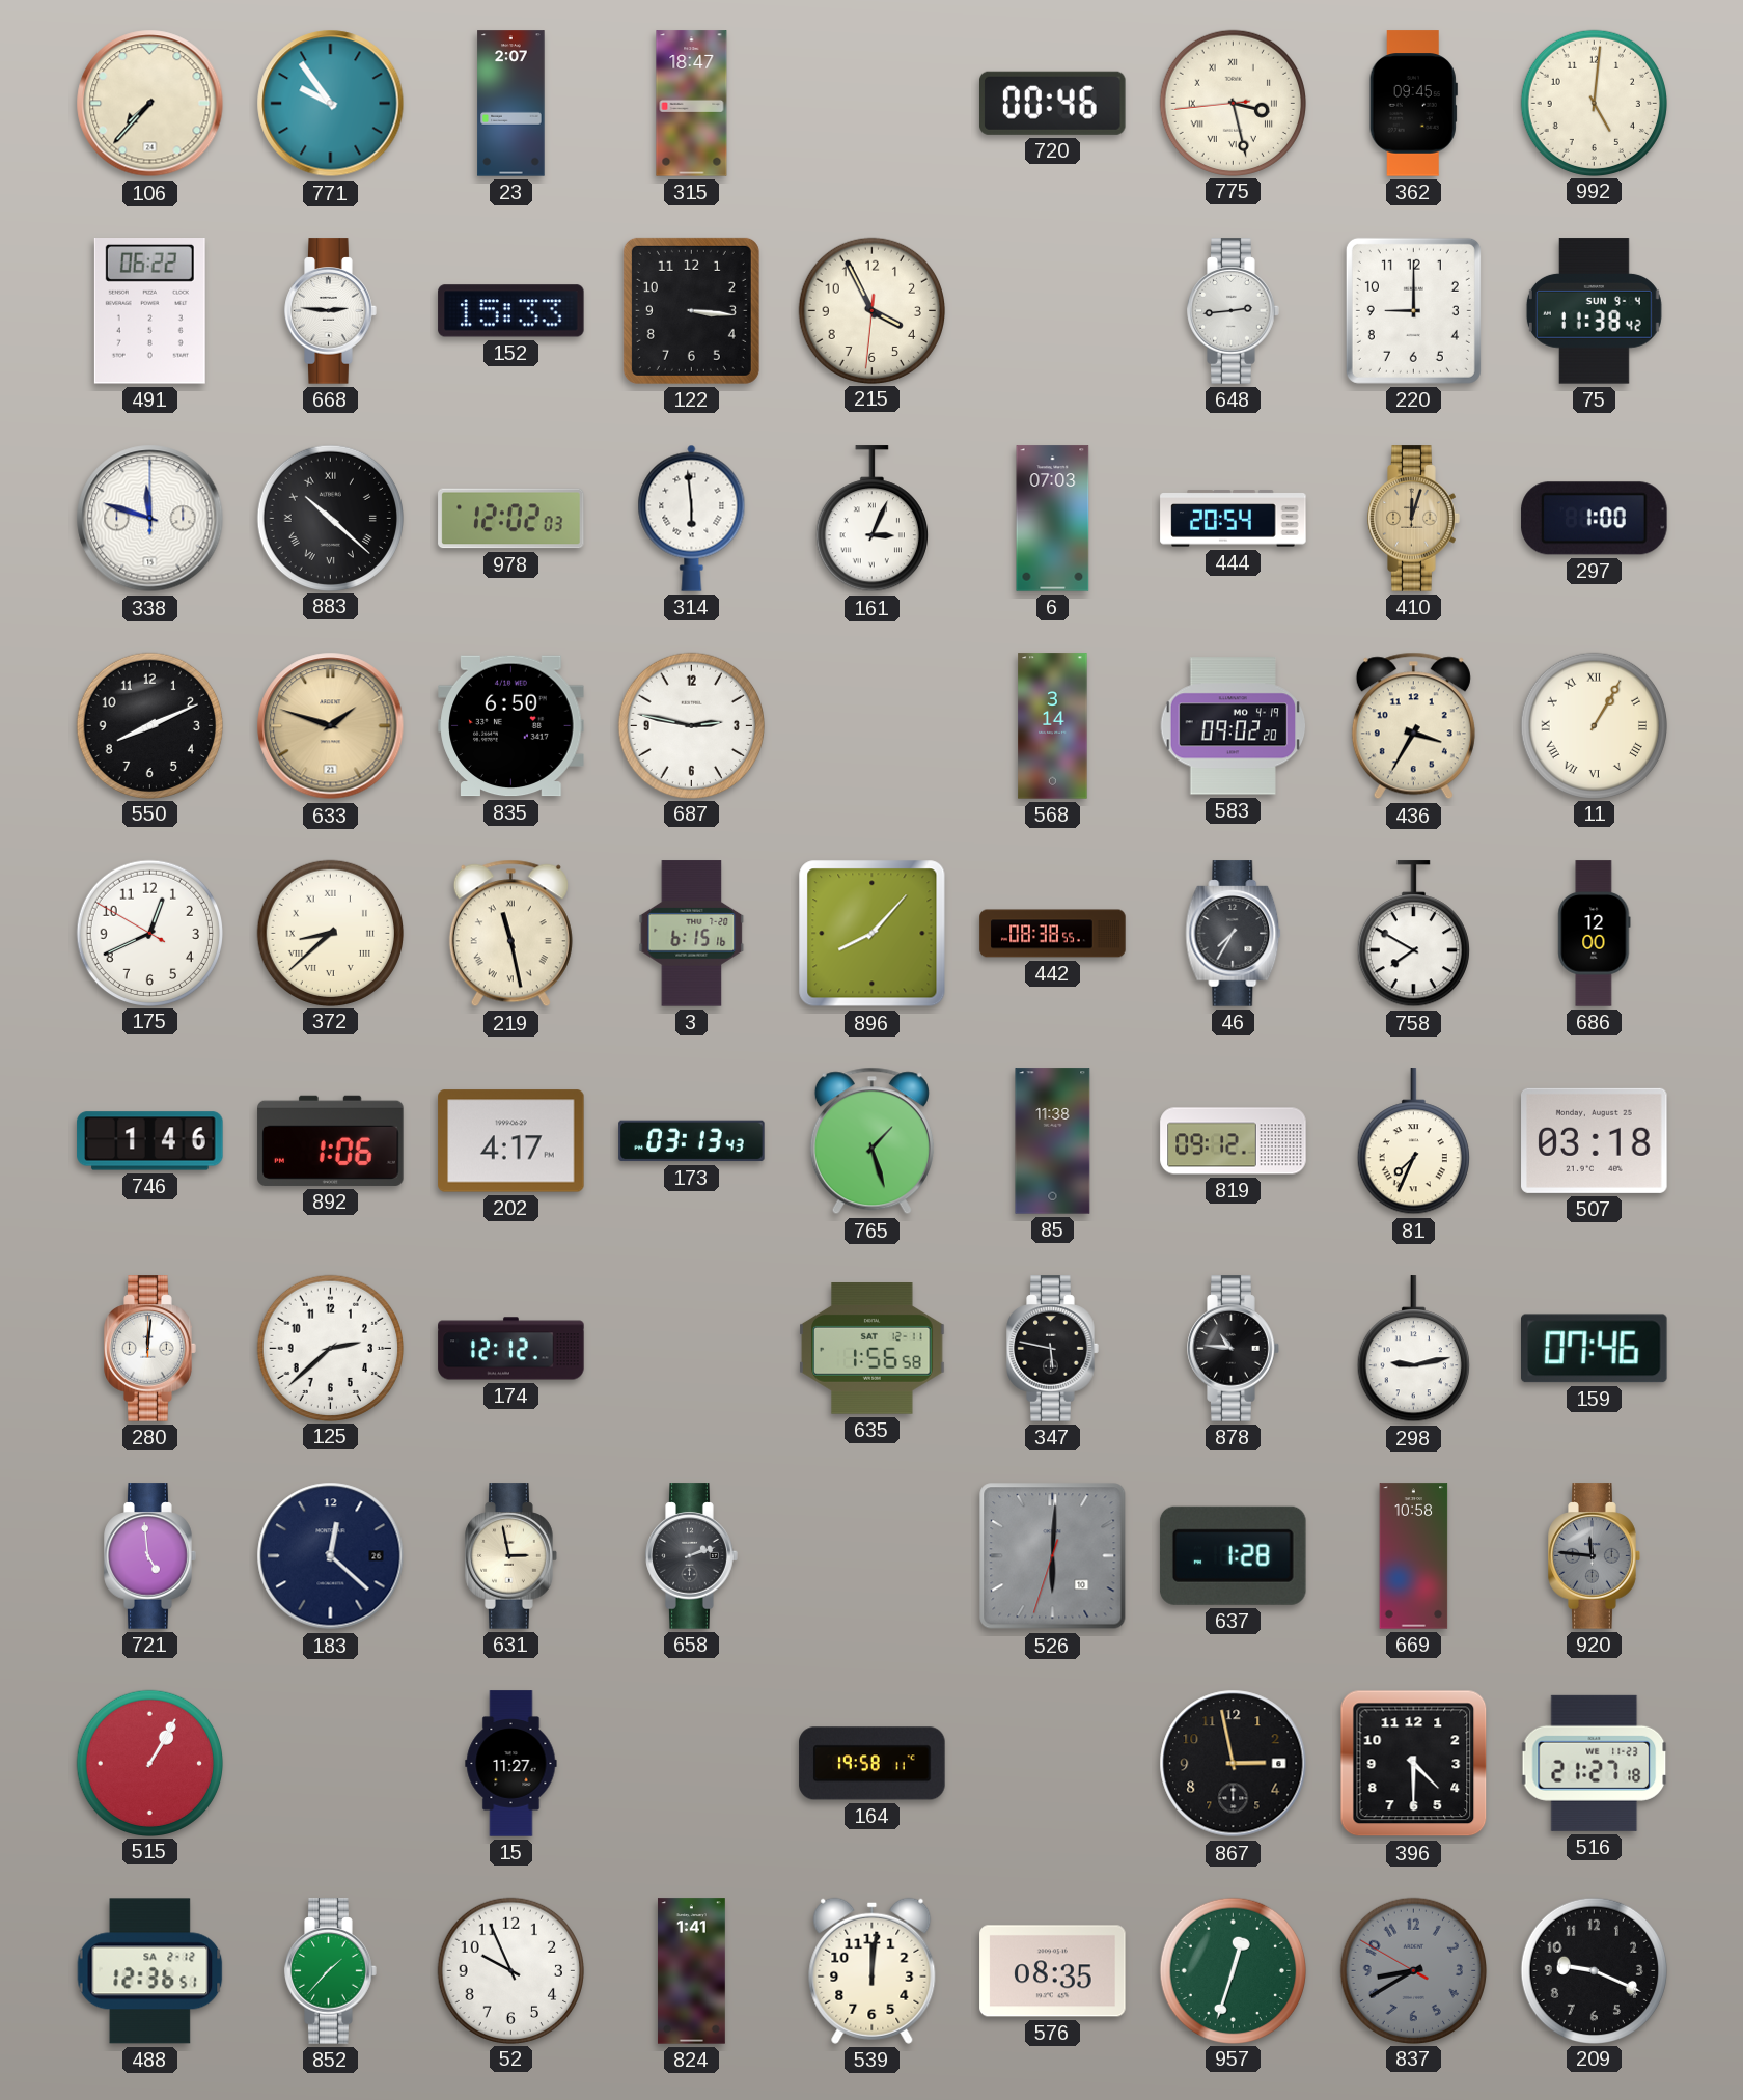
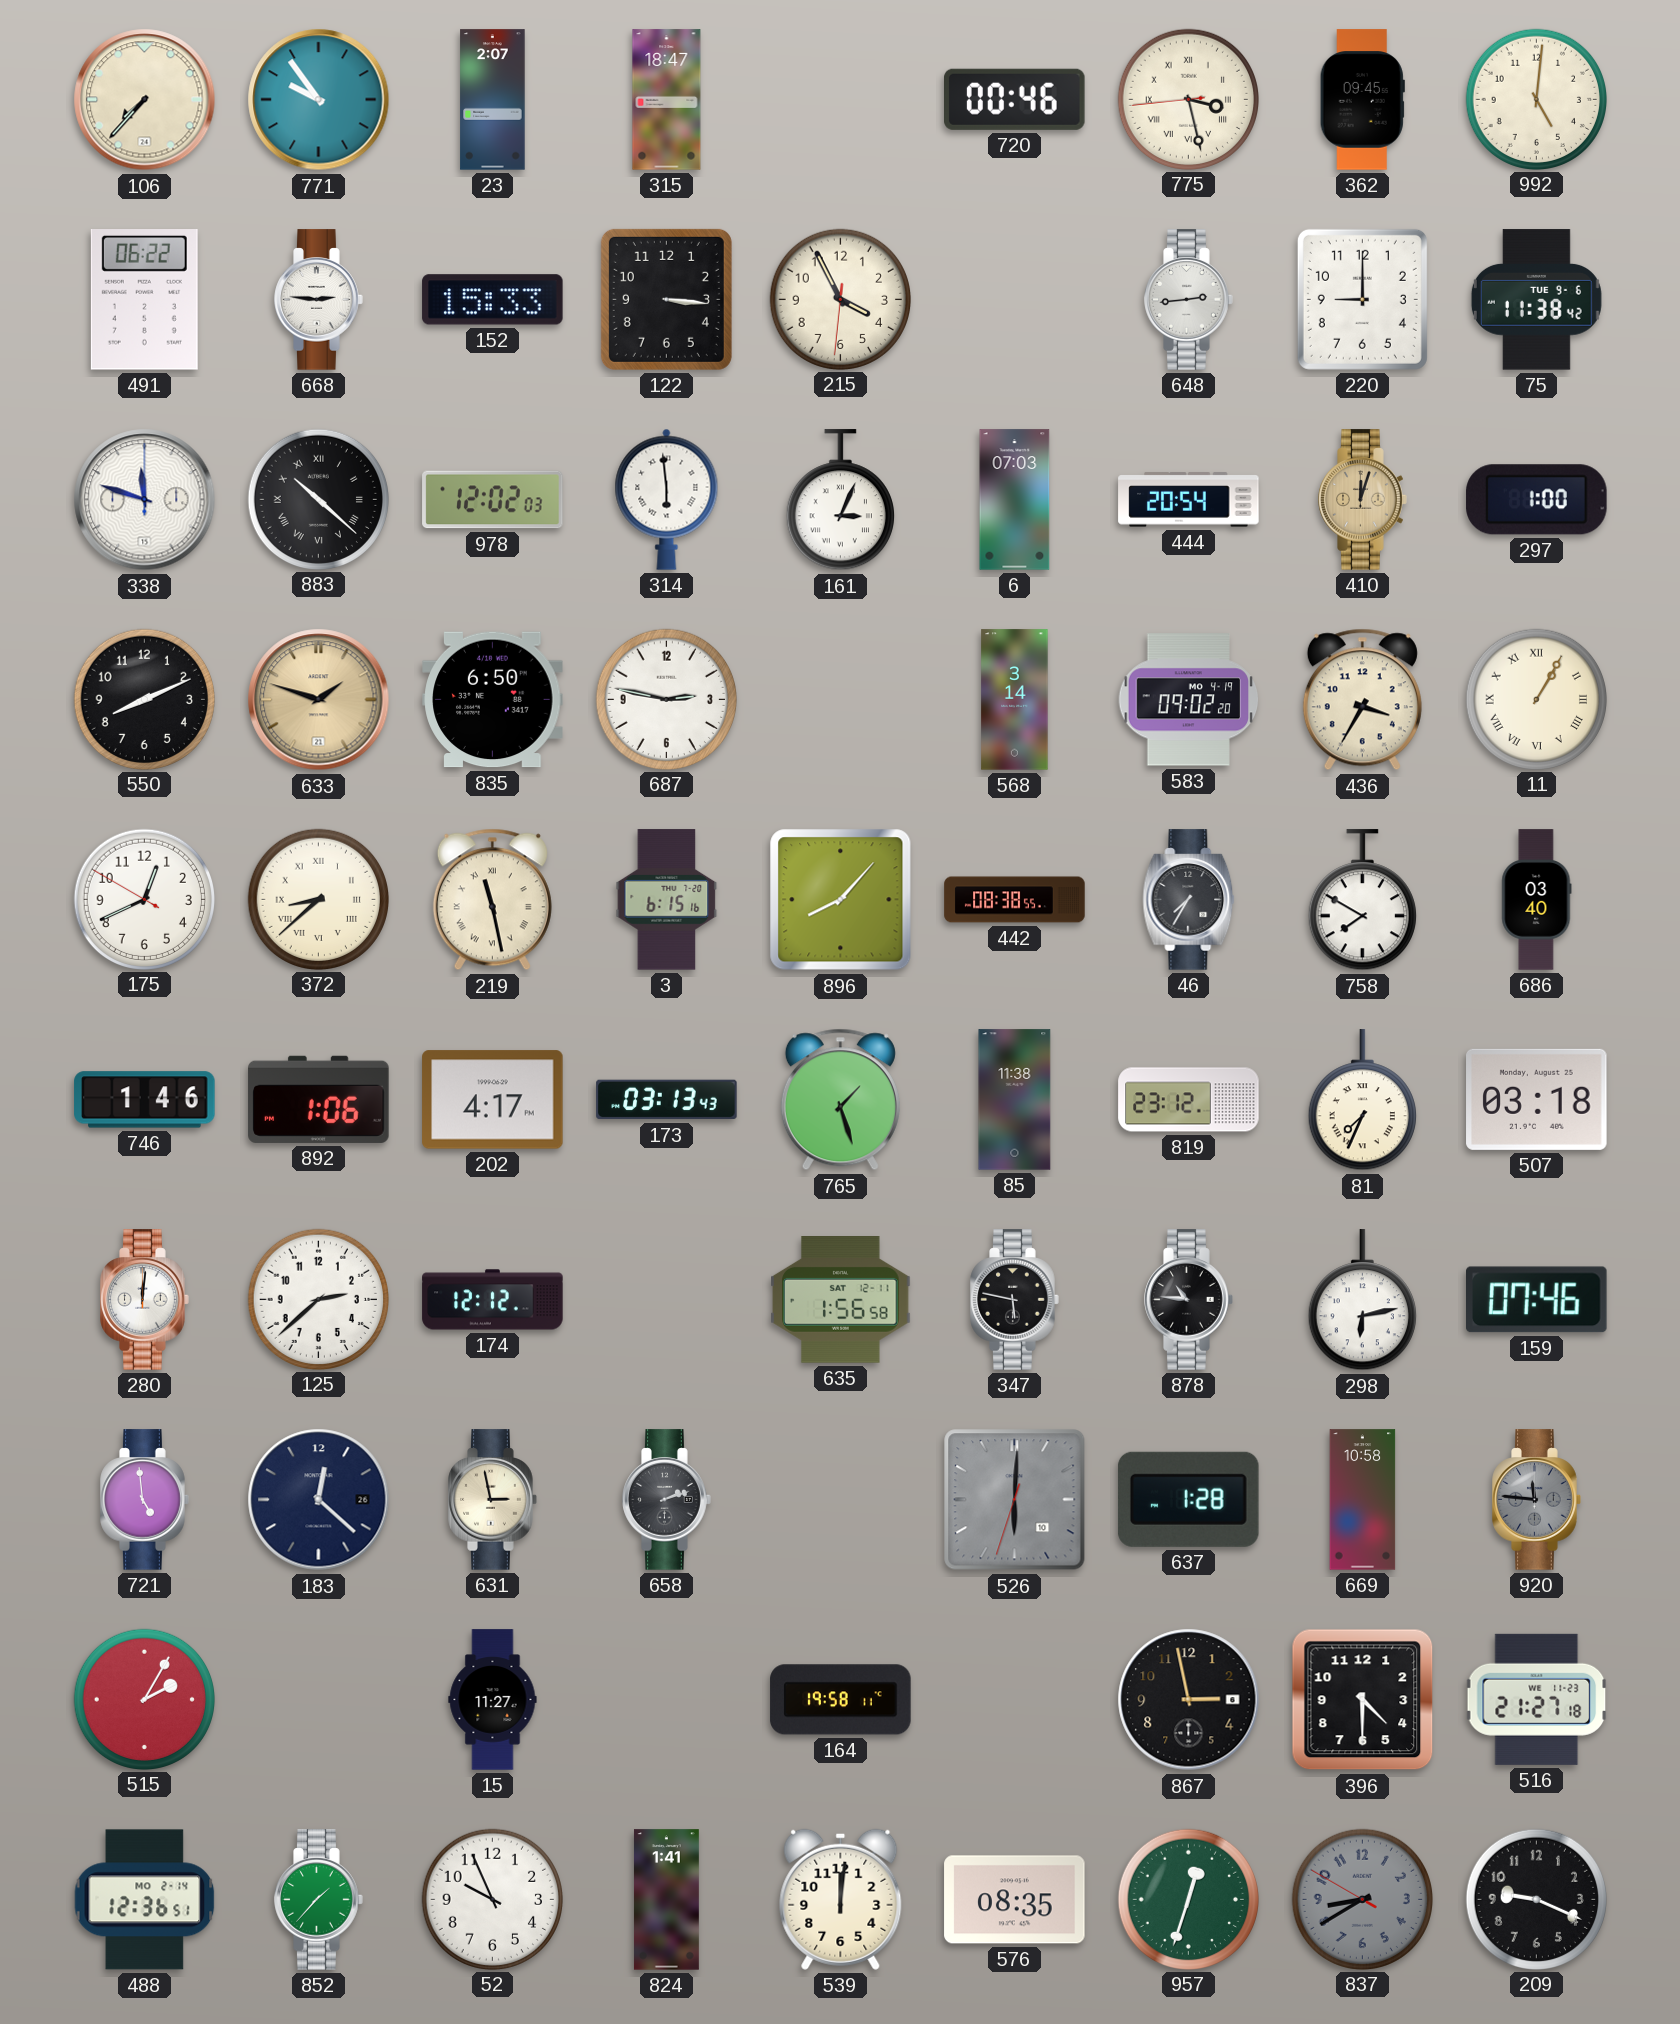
75 date: SUN 9-4 -> TUE 9-6
686: 12:00 -> 03:40
819: 09:12 -> 23:12
298: 9:13 -> 6:13
515: 1:05 -> 2:05
488 date: SA 2-12 -> MO 2-14
